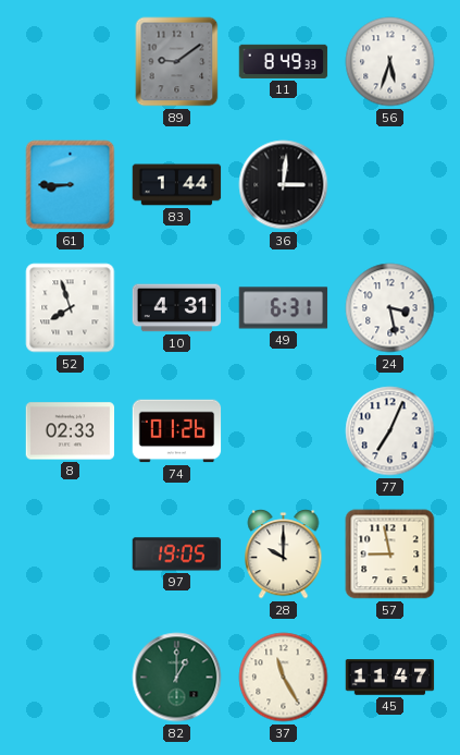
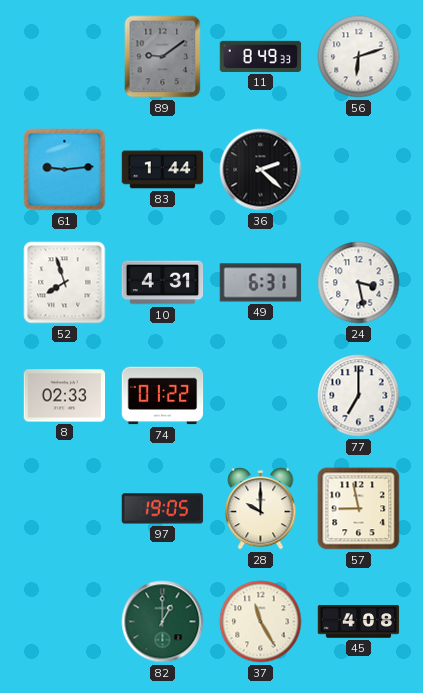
56: 5:33 -> 6:12
61: 8:45 -> 9:14
36: 3:01 -> 2:22
74: 01:26 -> 01:22
77: 7:04 -> 7:00
45: 11:47 -> 4:08
